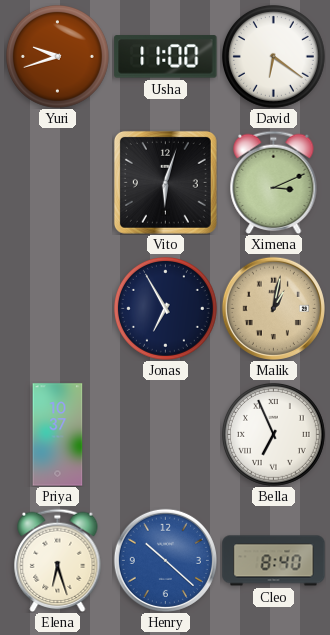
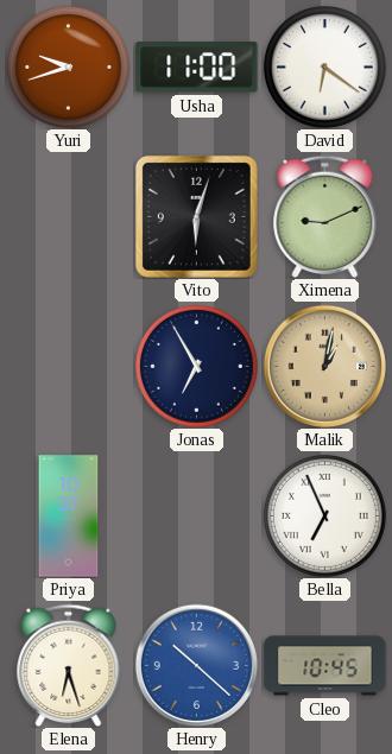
Ximena: 3:11 -> 9:11
Cleo: 8:40 -> 10:45
